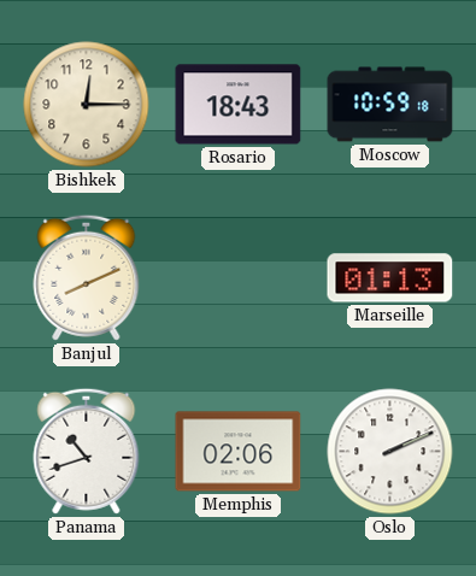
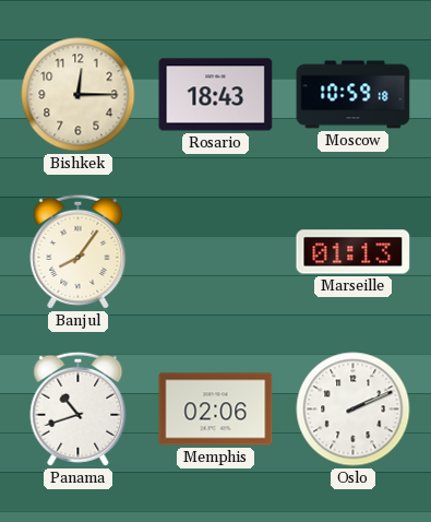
Banjul: 8:11 -> 8:06
